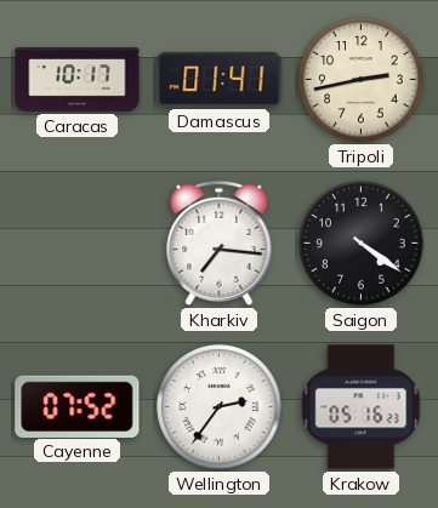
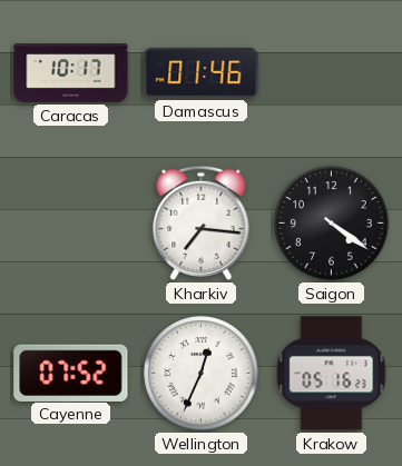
Damascus: 01:41 -> 01:46
Tripoli: 2:43 -> none
Wellington: 2:36 -> 12:34
